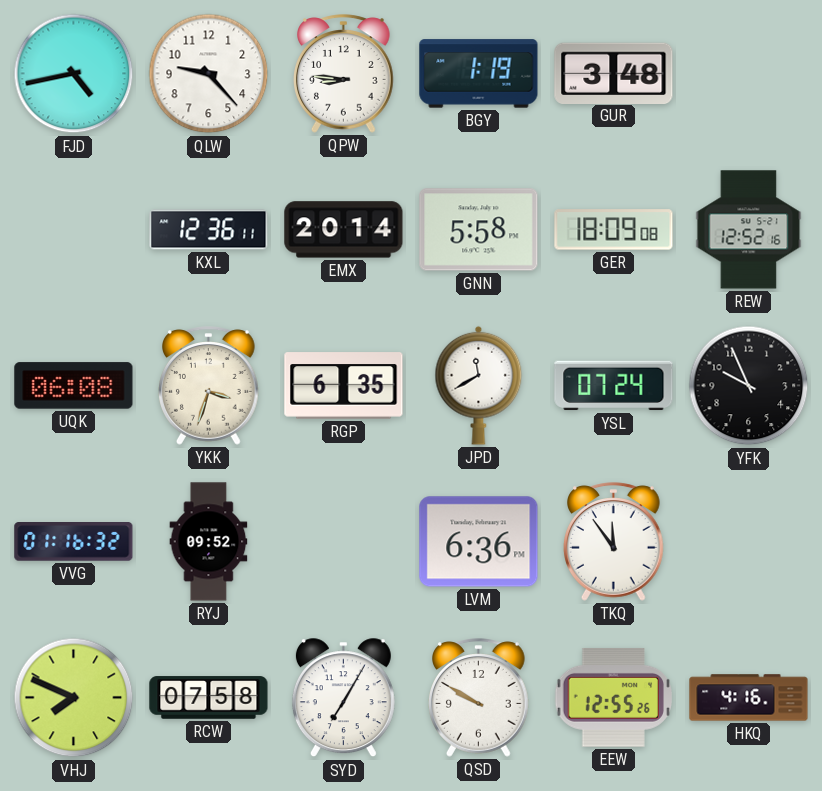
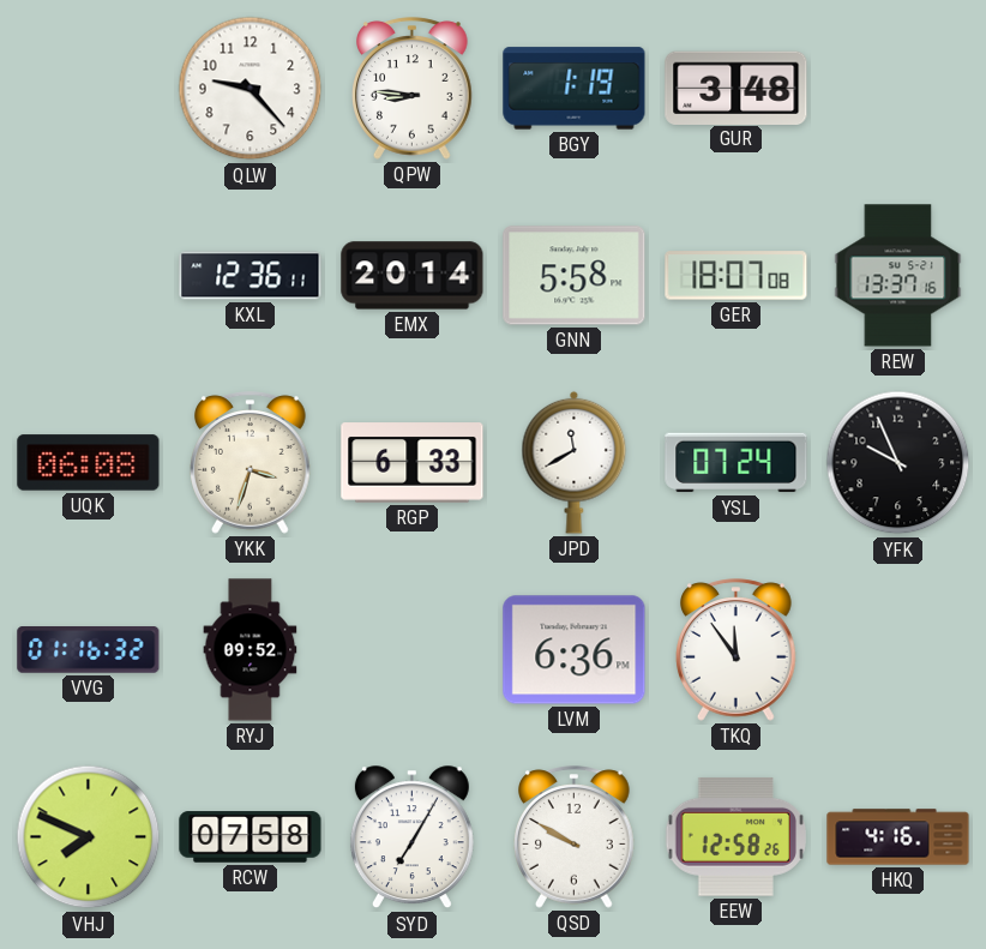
FJD: 4:43 -> none
GER: 18:09 -> 18:07
REW: 12:52 -> 13:37
RGP: 6:35 -> 6:33
EEW: 12:55 -> 12:58
